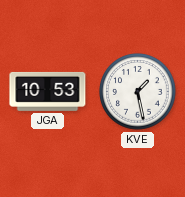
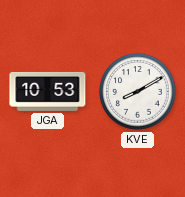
KVE: 1:28 -> 8:10
